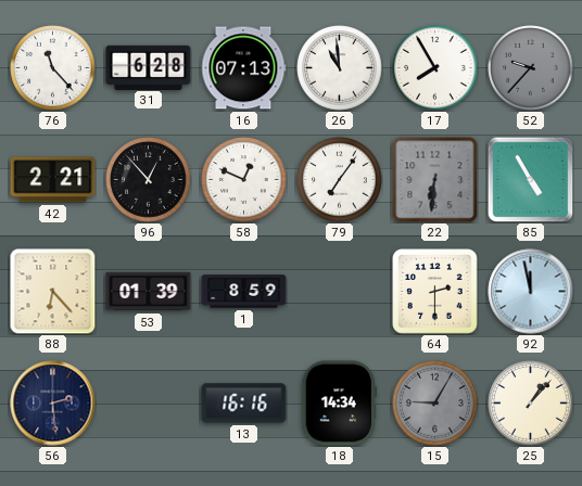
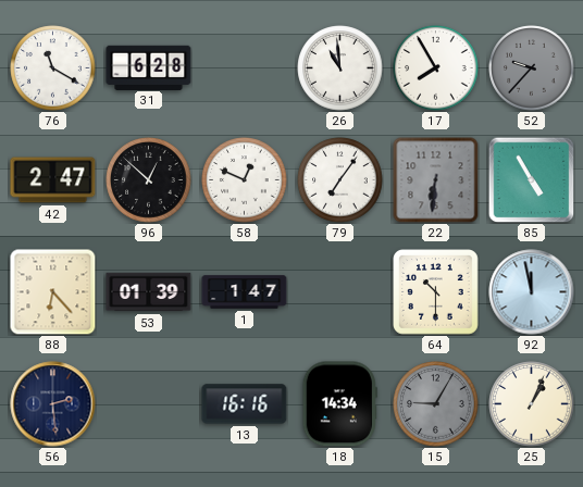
76: 11:23 -> 11:20
16: 07:13 -> none
42: 2:21 -> 2:47
96: 12:53 -> 12:52
1: 8:59 -> 1:47
64: 2:30 -> 10:30
25: 1:07 -> 1:04
